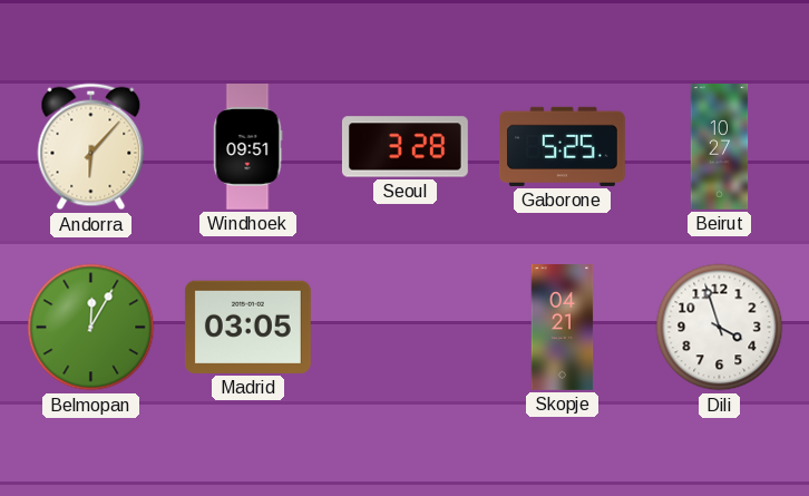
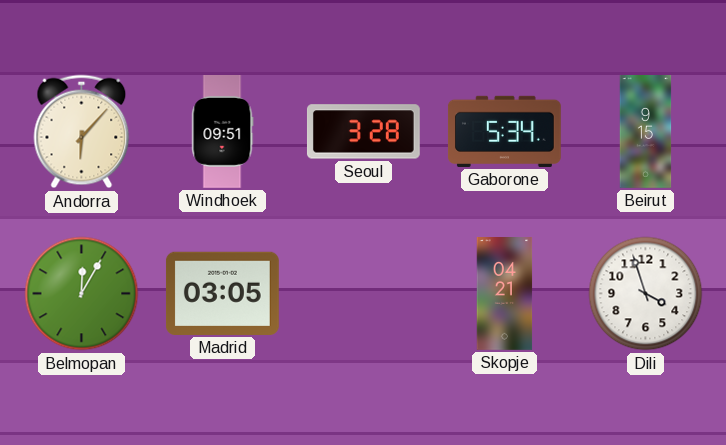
Gaborone: 5:25 -> 5:34
Beirut: 10:27 -> 9:15
